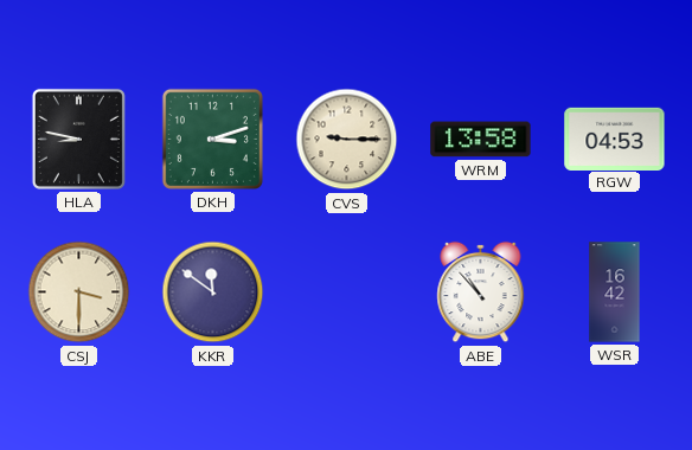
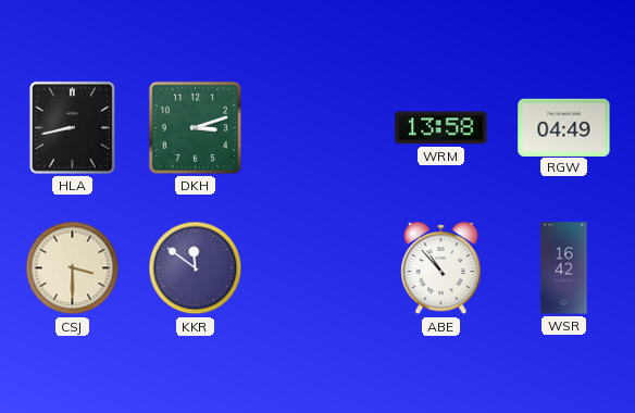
HLA: 8:47 -> 8:43
CVS: 9:15 -> none
RGW: 04:53 -> 04:49
